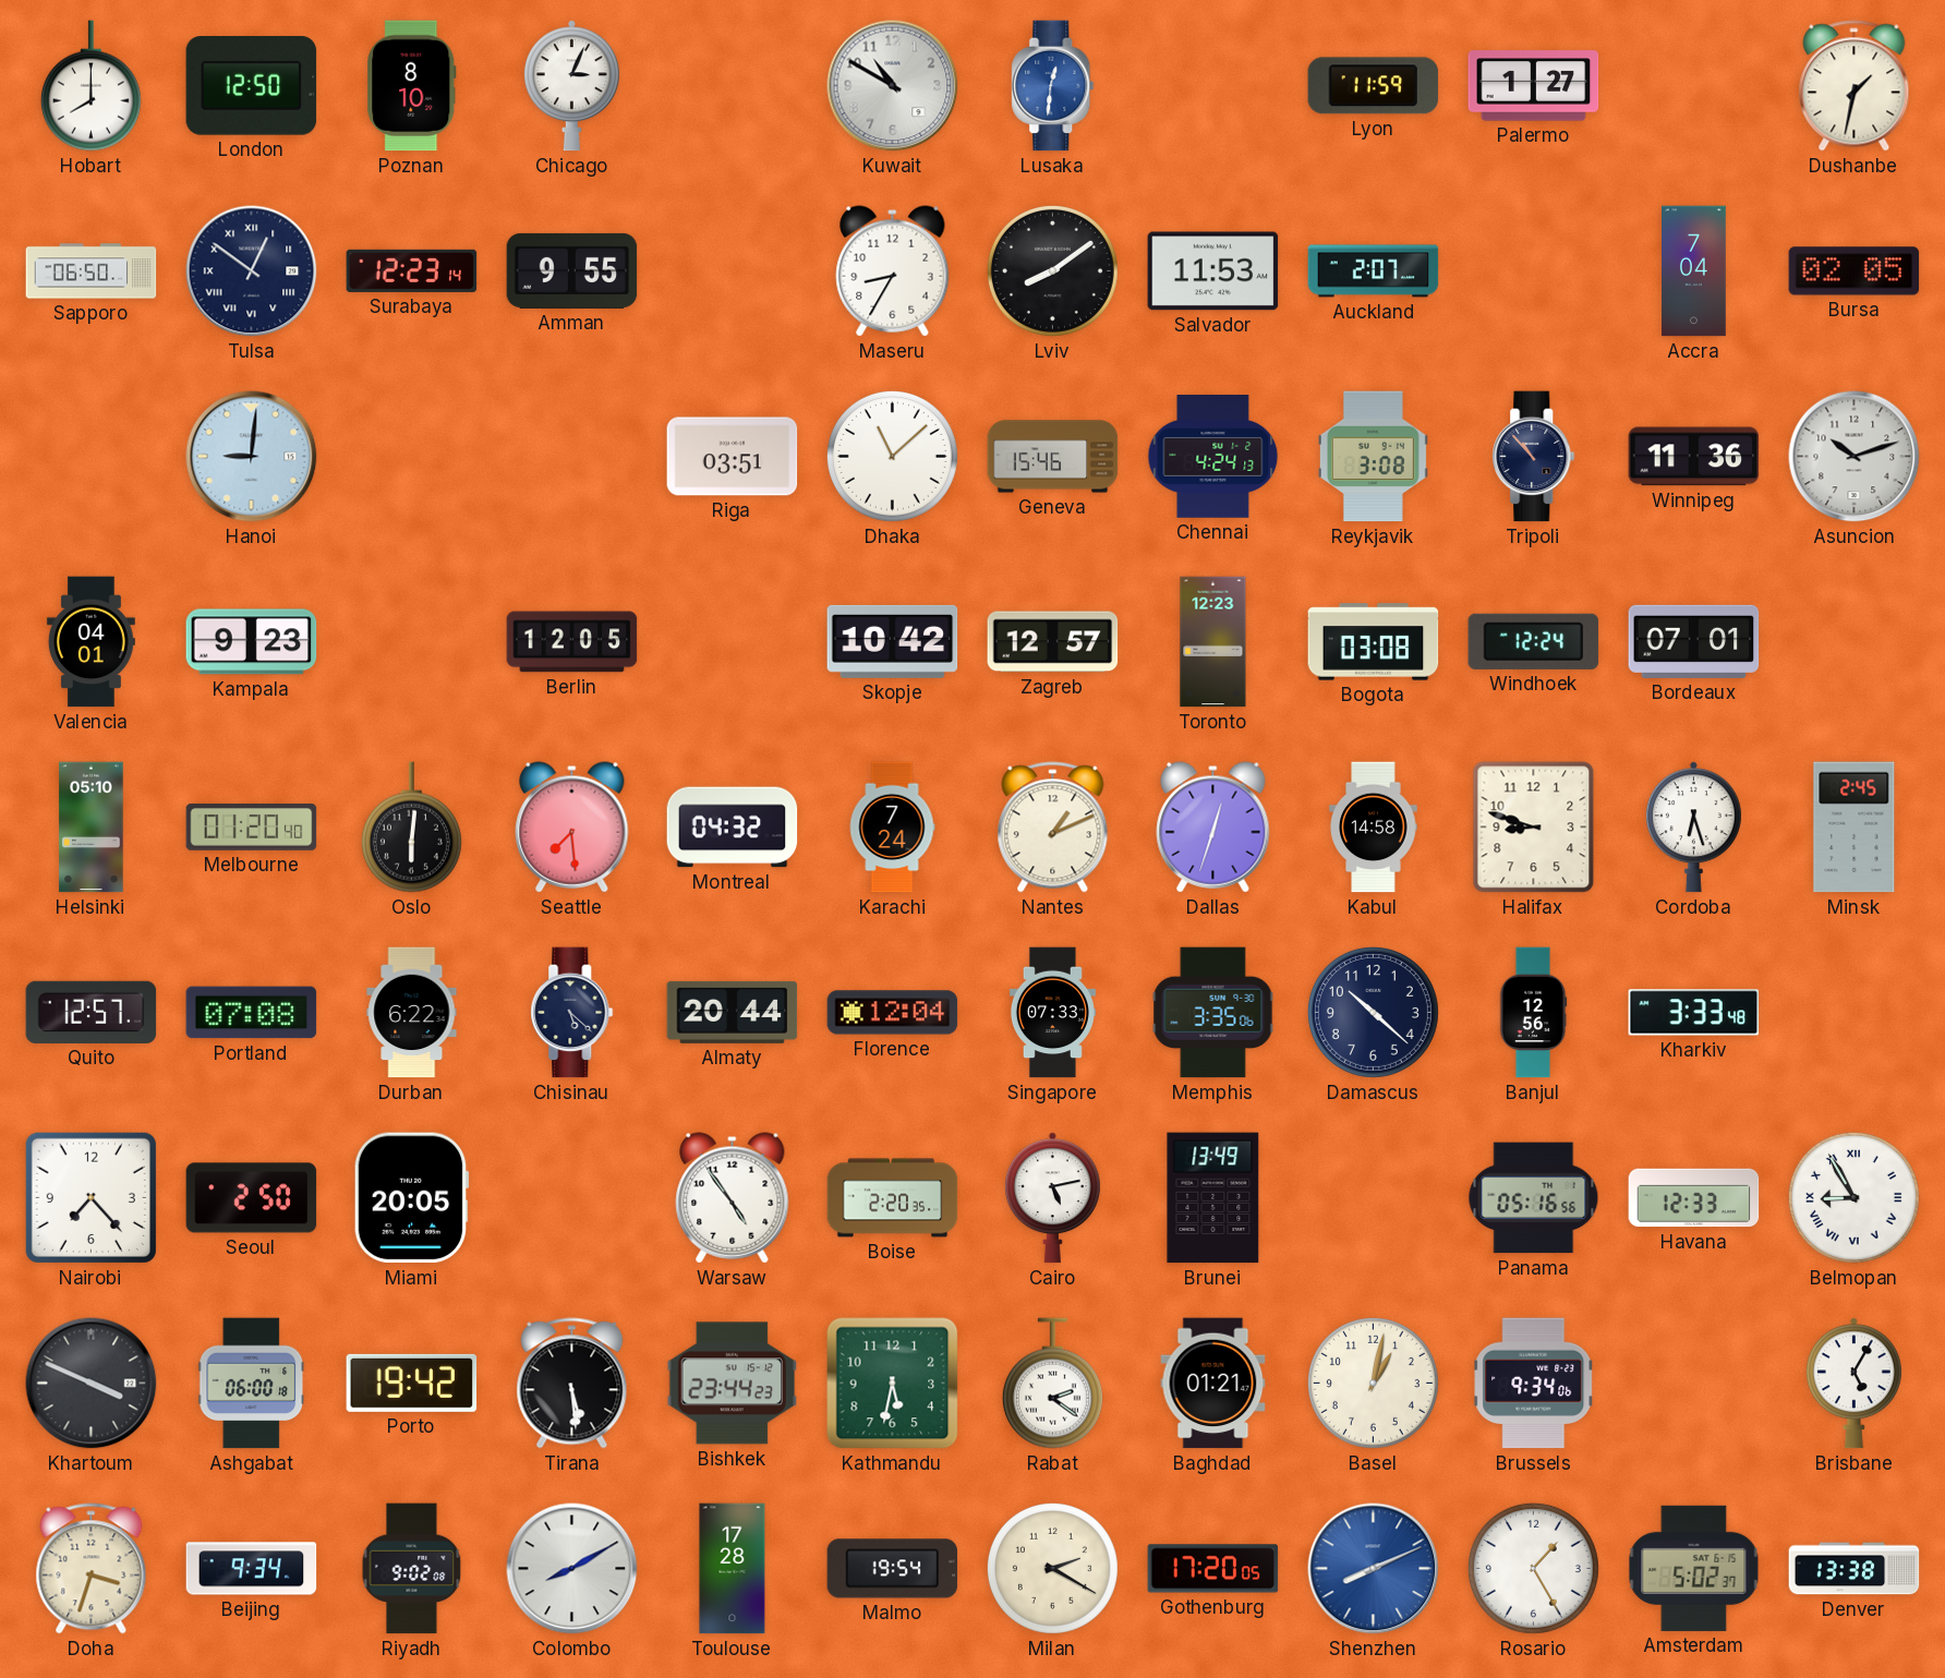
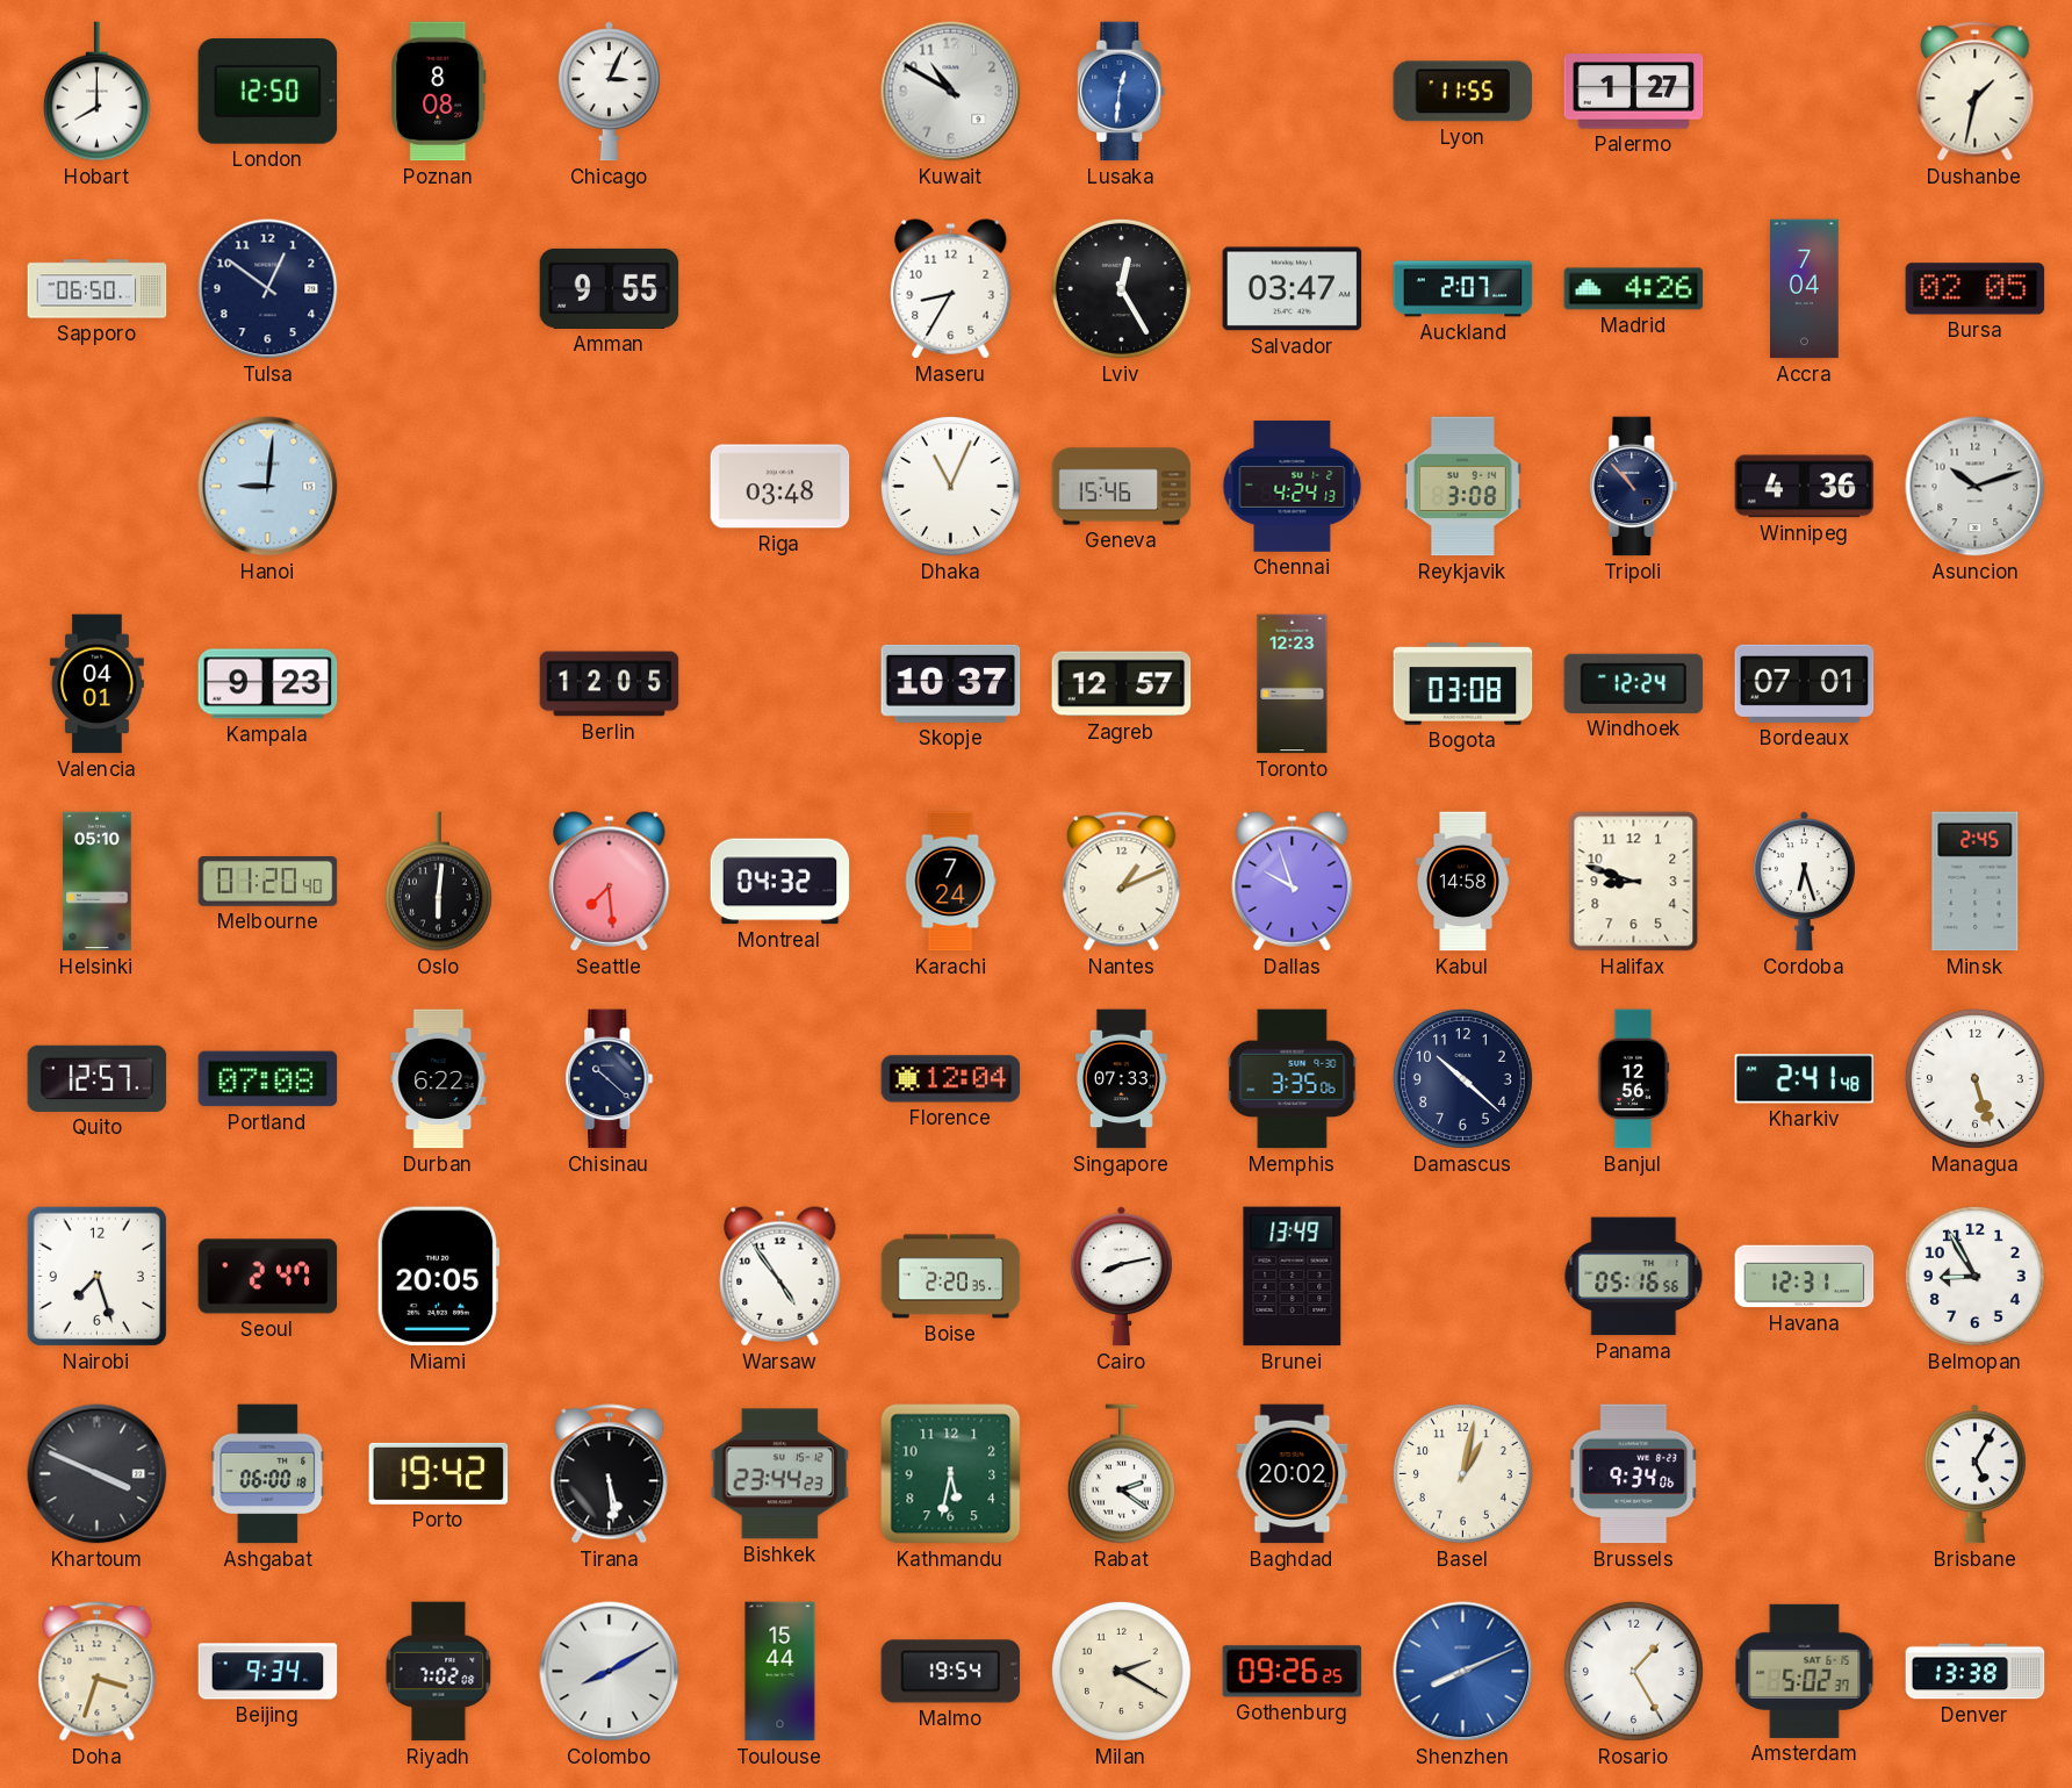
Poznan: 8:10 -> 8:08
Lyon: 11:59 -> 11:55
Tulsa numerals: Roman -> Arabic
Surabaya: 12:23 -> none
Lviv: 8:09 -> 12:25
Salvador: 11:53 -> 03:47
Madrid: none -> 4:26
Riga: 03:51 -> 03:48
Dhaka: 11:08 -> 11:04
Winnipeg: 11:36 -> 4:36
Skopje: 10:42 -> 10:37
Dallas: 12:33 -> 9:57
Chisinau: 5:22 -> 10:22
Almaty: 20:44 -> none
Kharkiv: 3:33 -> 2:41
Managua: none -> 5:27
Nairobi: 7:23 -> 7:27
Seoul: 2:50 -> 2:47
Cairo: 5:13 -> 8:13
Havana: 12:33 -> 12:31
Belmopan numerals: Roman -> Arabic
Baghdad: 01:21 -> 20:02
Riyadh: 9:02 -> 7:02
Toulouse: 17:28 -> 15:44
Gothenburg: 17:20 -> 09:26
